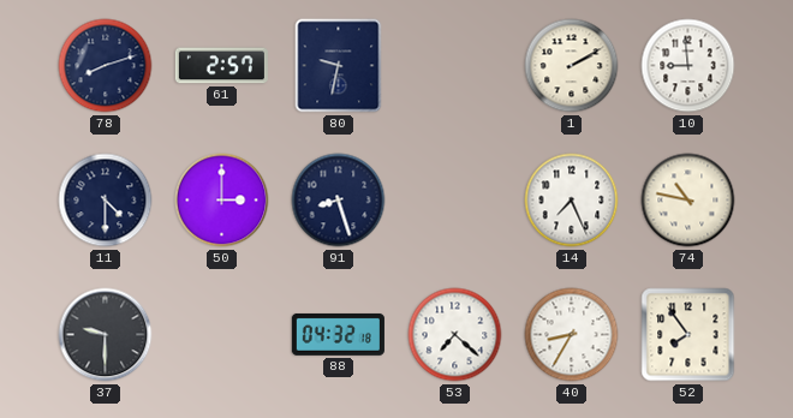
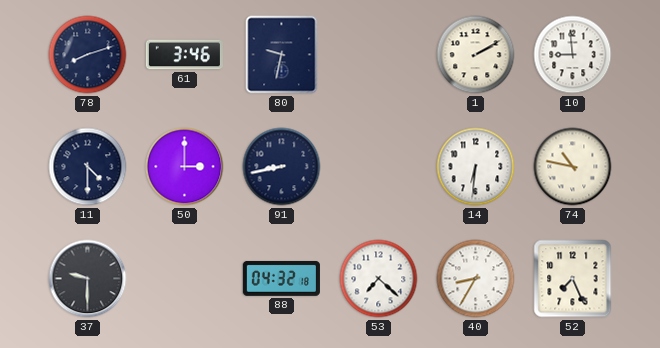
61: 2:57 -> 3:46
91: 8:27 -> 8:43
14: 7:26 -> 6:31
52: 7:54 -> 7:26
